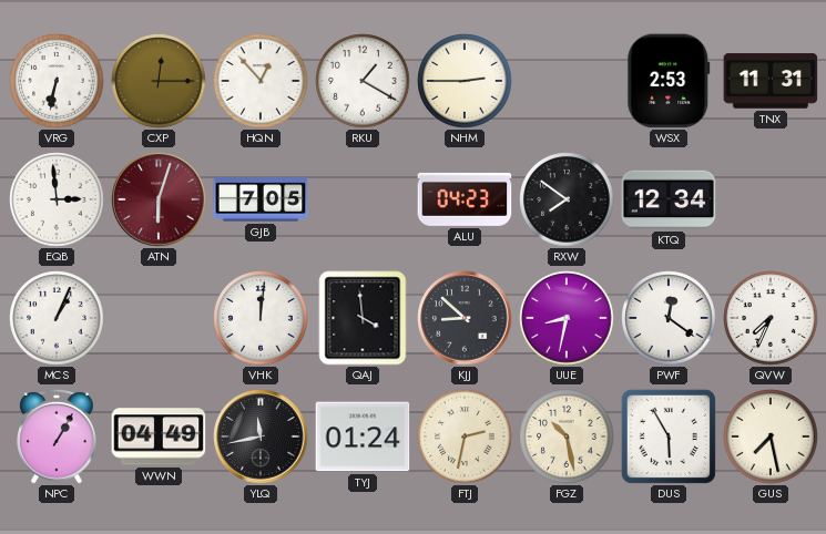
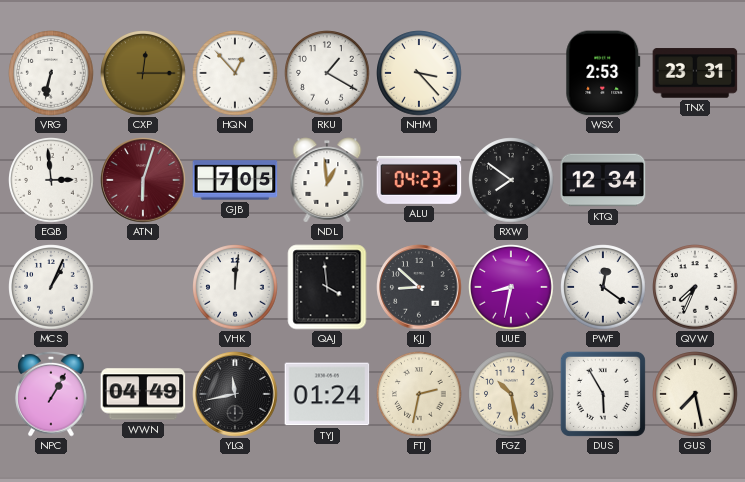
NHM: 2:45 -> 3:23
TNX: 11:31 -> 23:31
NDL: none -> 12:59
